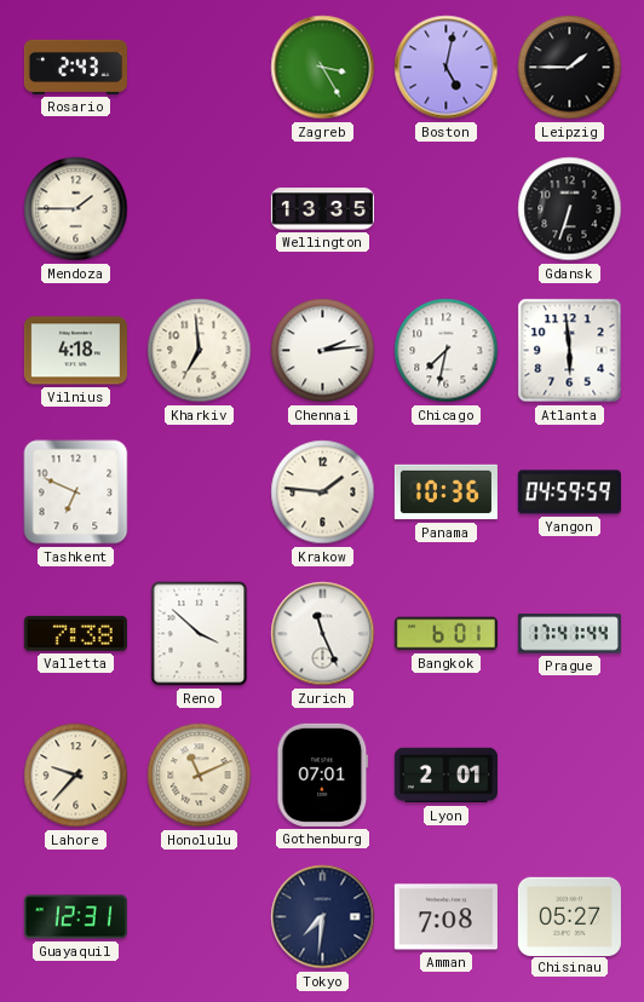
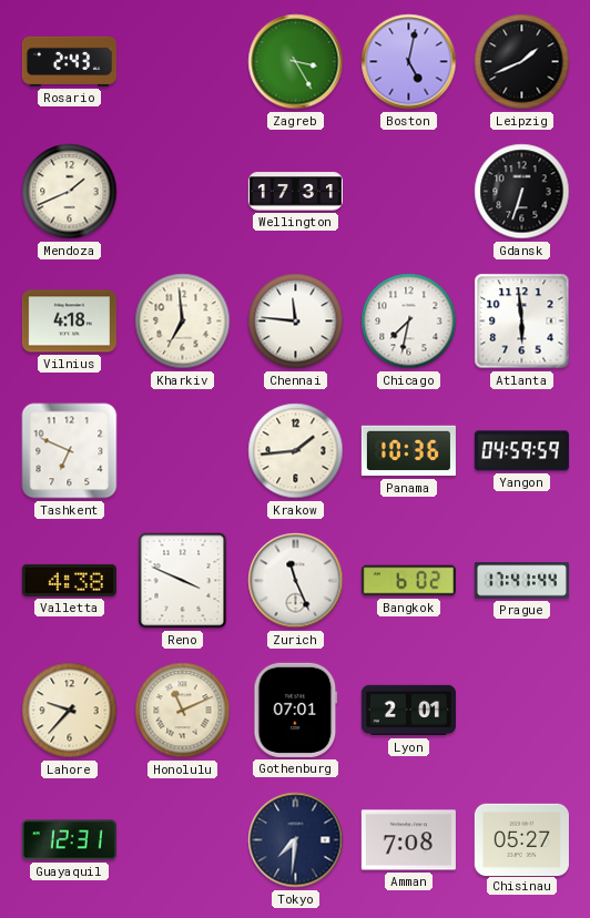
Leipzig: 1:45 -> 1:41
Mendoza: 1:45 -> 1:41
Wellington: 13:35 -> 17:31
Chennai: 2:14 -> 11:46
Krakow: 1:46 -> 1:44
Valletta: 7:38 -> 4:38
Reno: 3:52 -> 3:49
Bangkok: 6:01 -> 6:02
